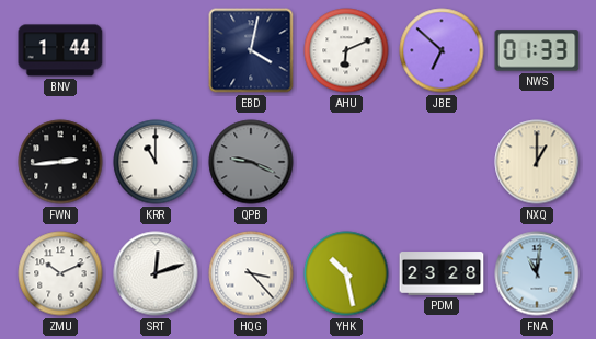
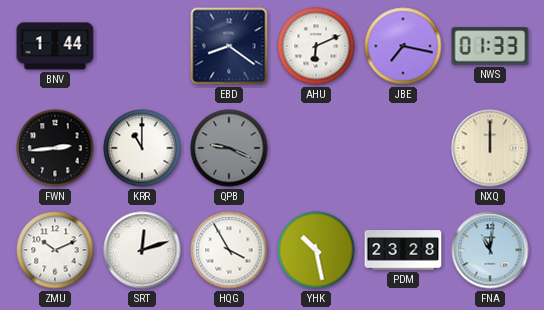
EBD: 4:02 -> 8:21
JBE: 6:52 -> 7:17
NXQ: 1:00 -> 12:00
HQG: 3:23 -> 3:55
